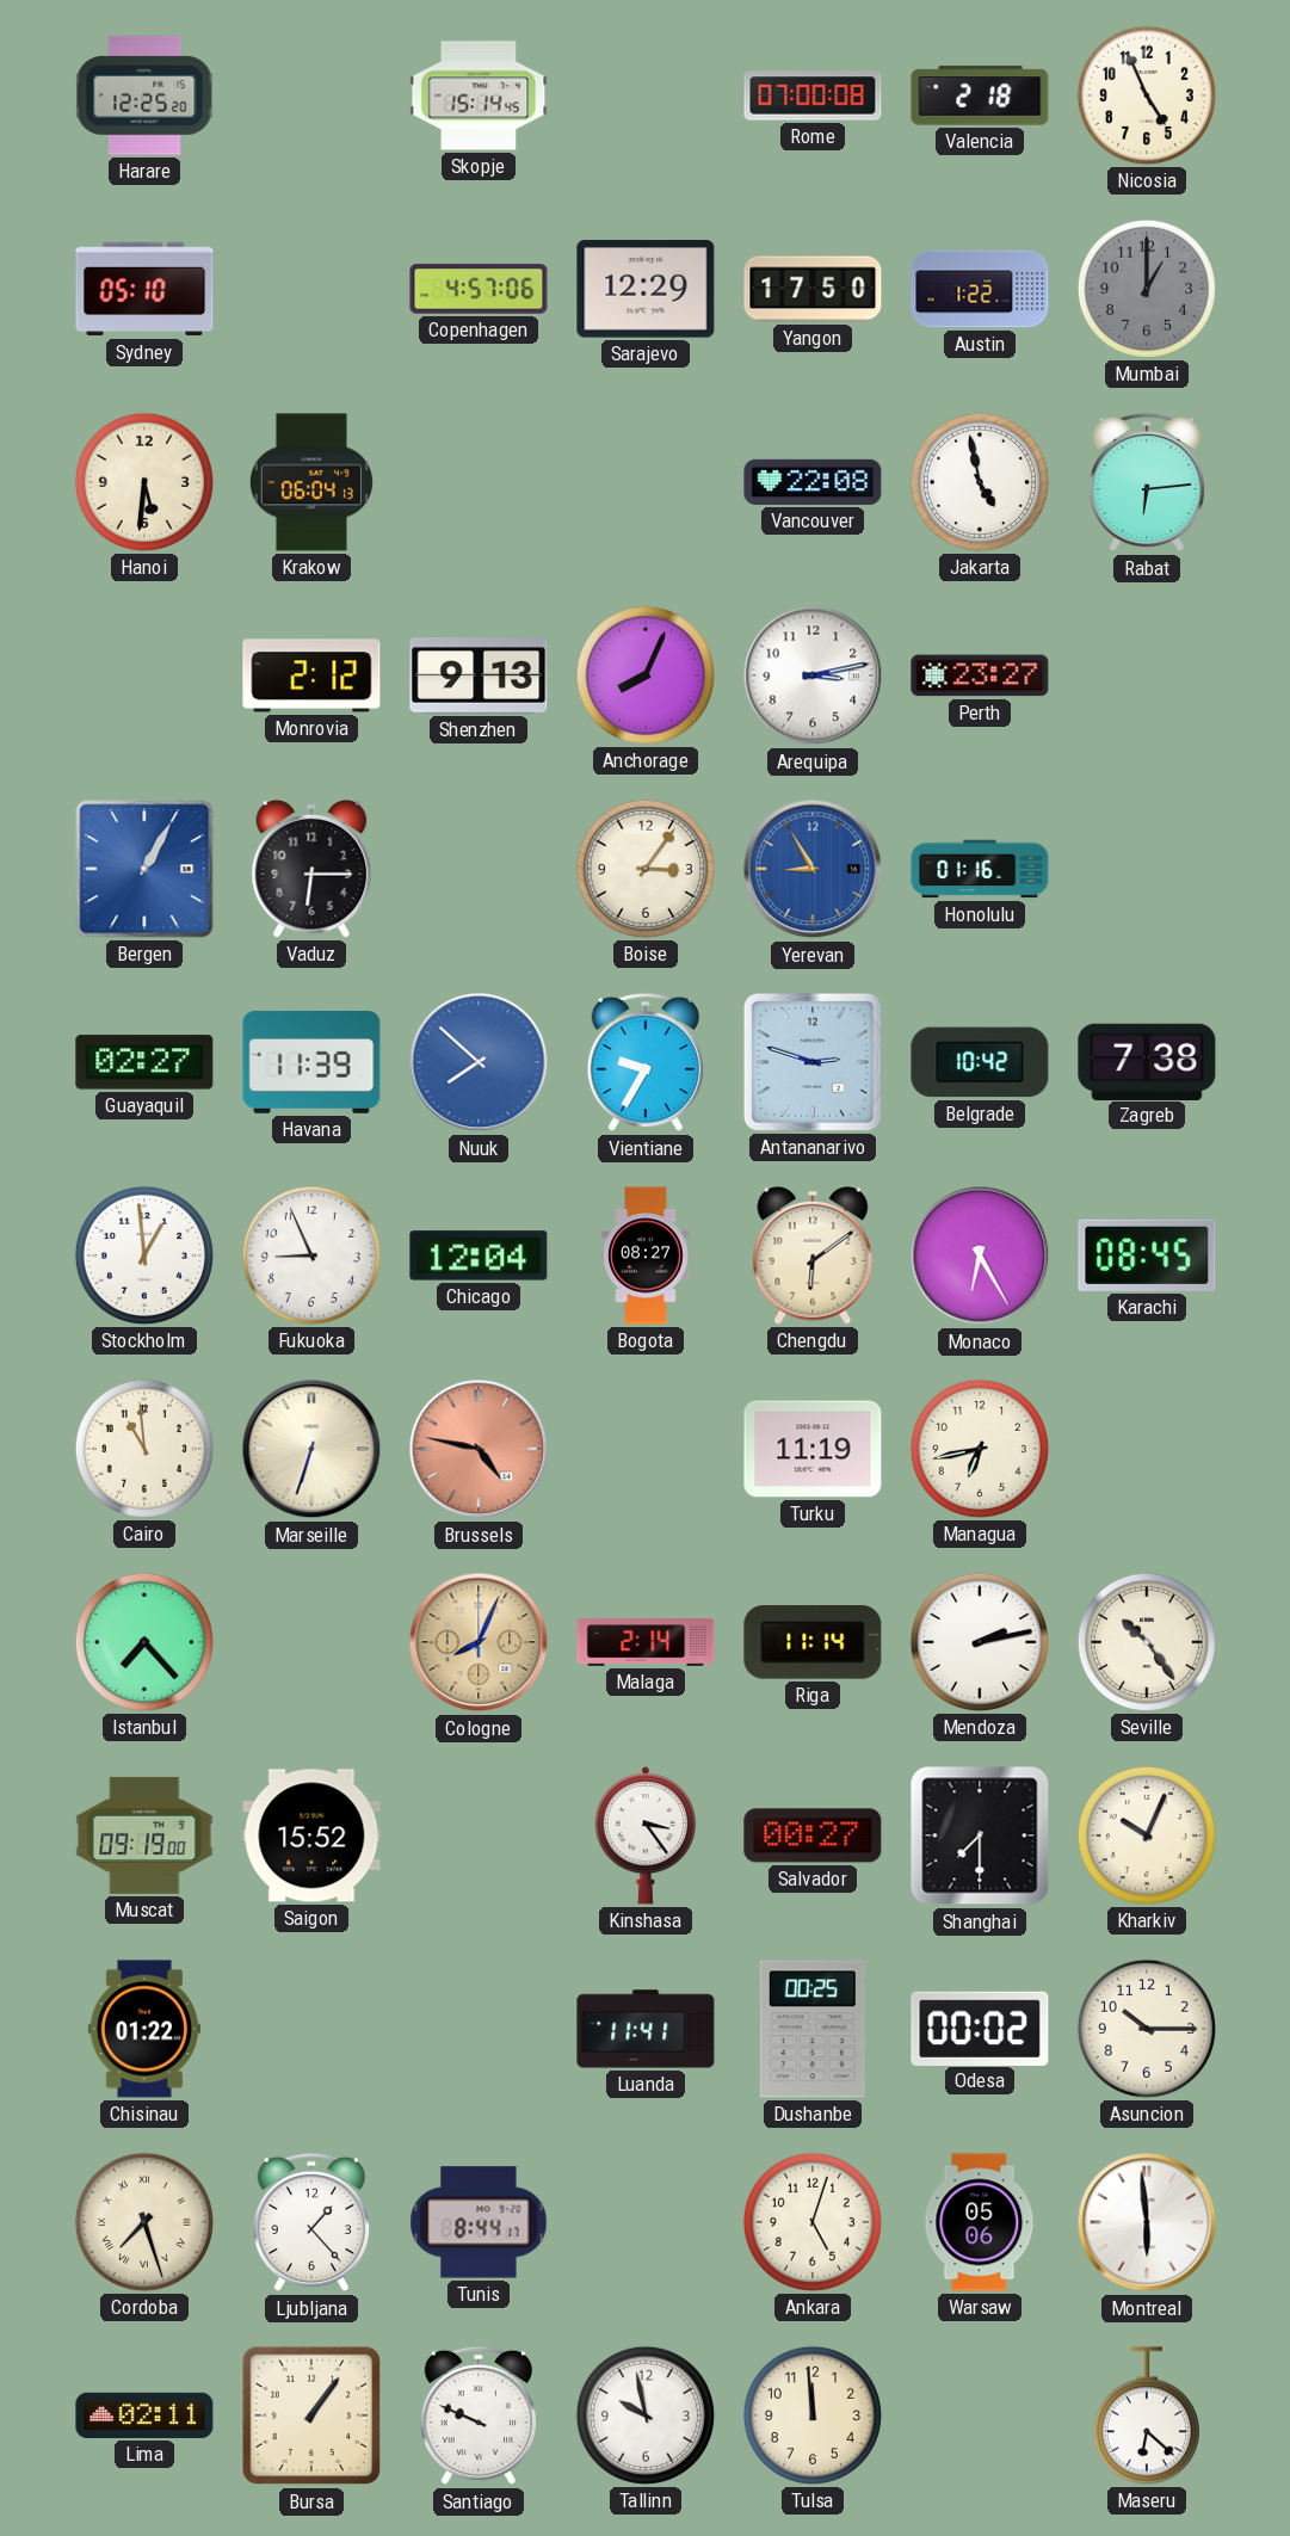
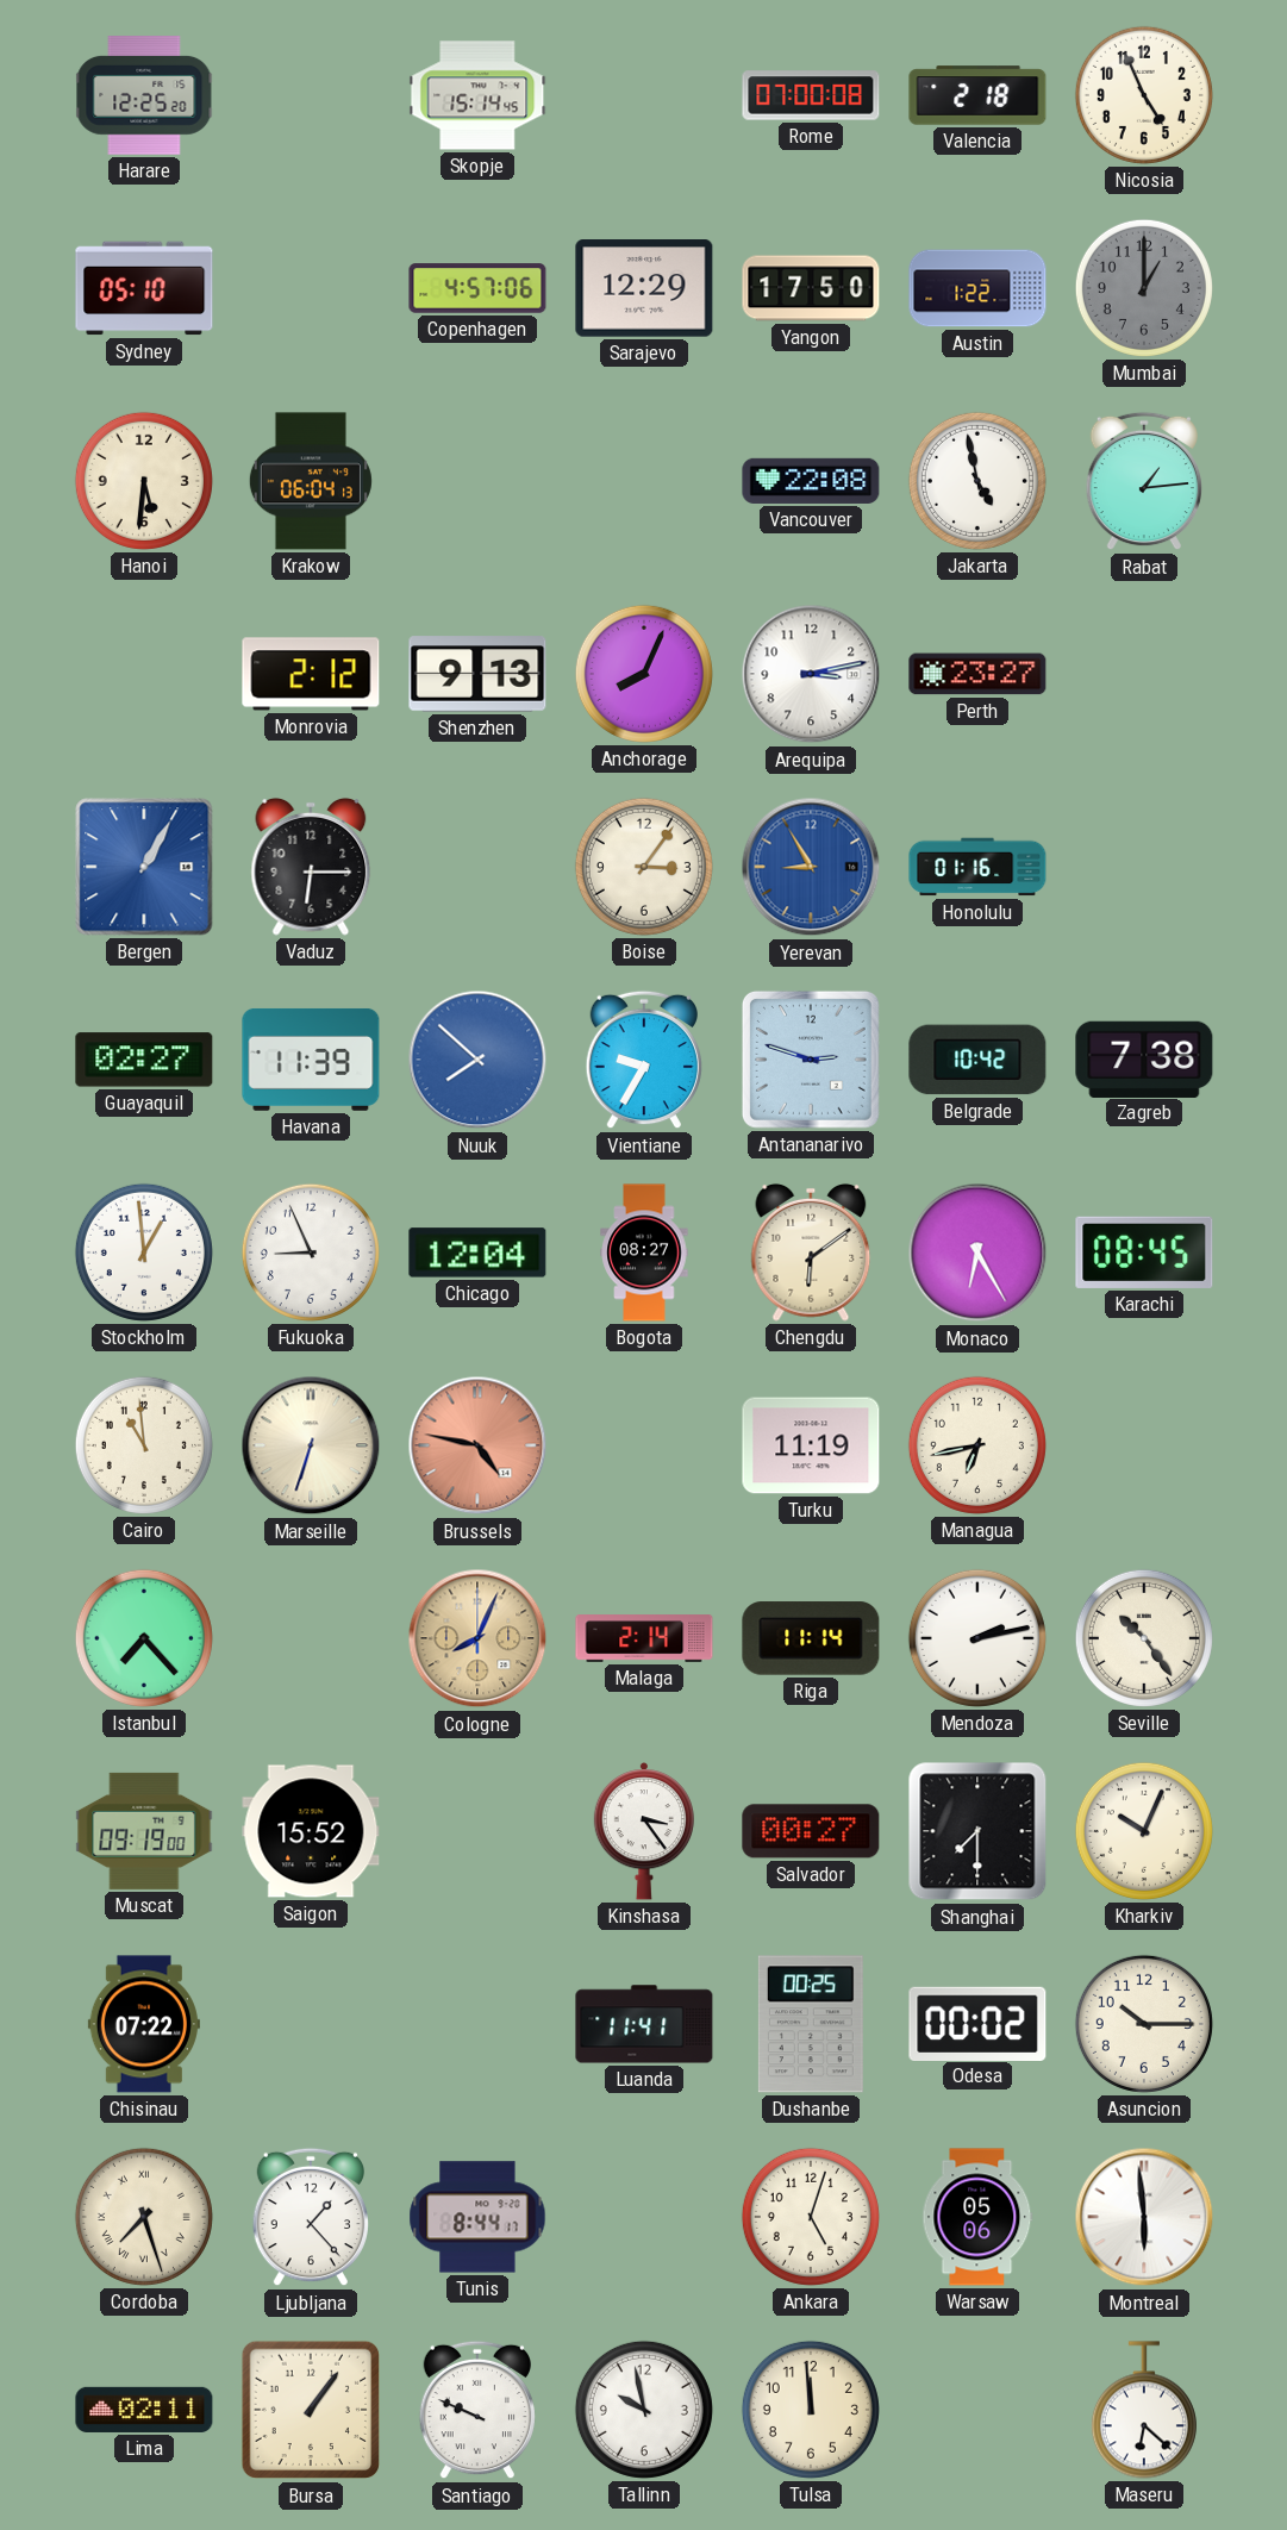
Rabat: 6:14 -> 1:14
Chisinau: 01:22 -> 07:22
